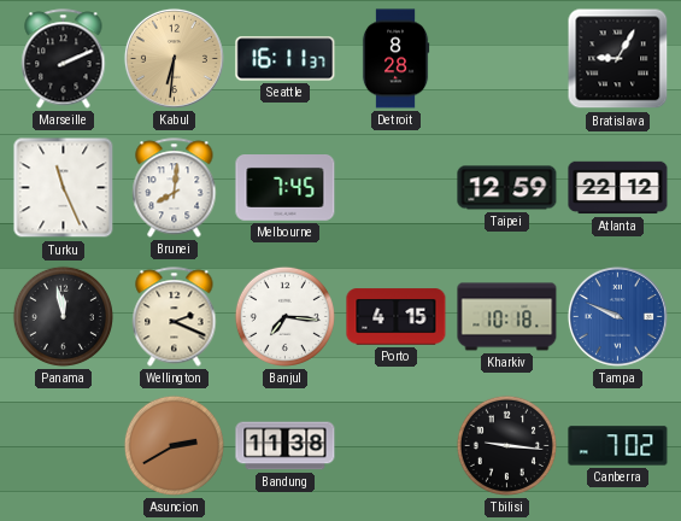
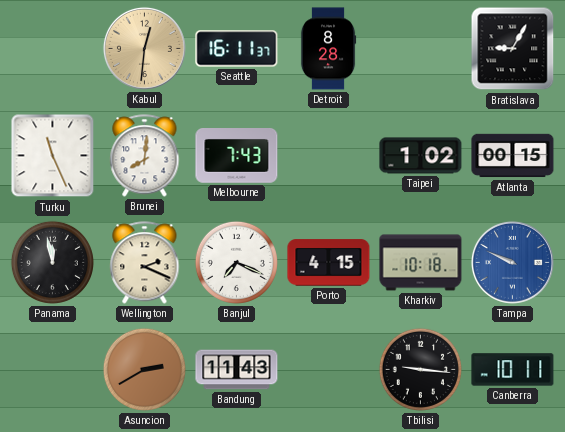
Marseille: 2:11 -> none
Kabul: 6:31 -> 12:31
Melbourne: 7:45 -> 7:43
Taipei: 12:59 -> 1:02
Atlanta: 22:12 -> 00:15
Banjul: 7:16 -> 7:19
Bandung: 11:38 -> 11:43
Canberra: 7:02 -> 10:11
